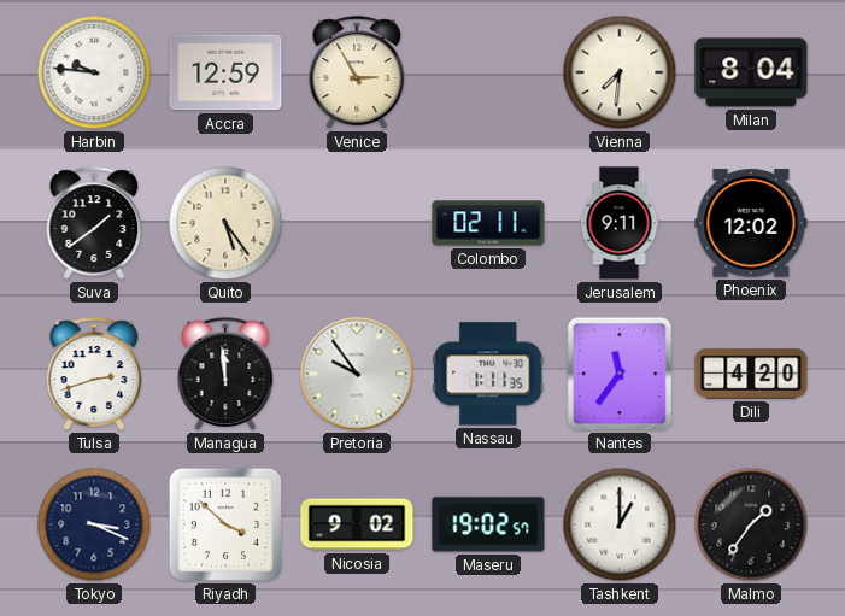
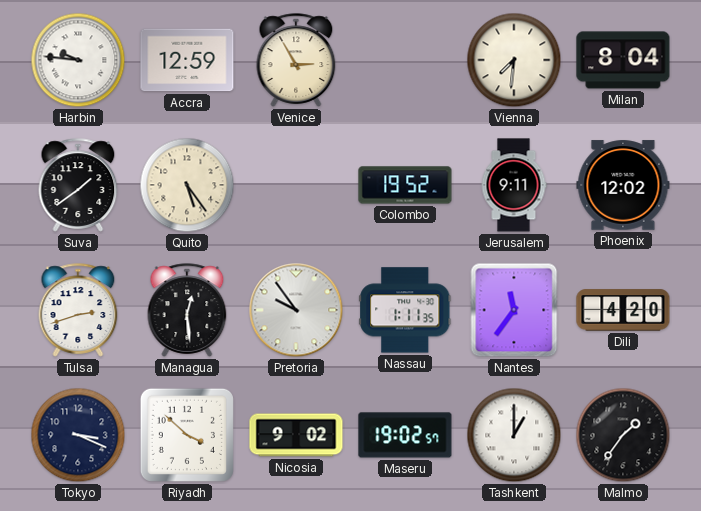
Colombo: 02:11 -> 19:52
Managua: 11:59 -> 12:29
